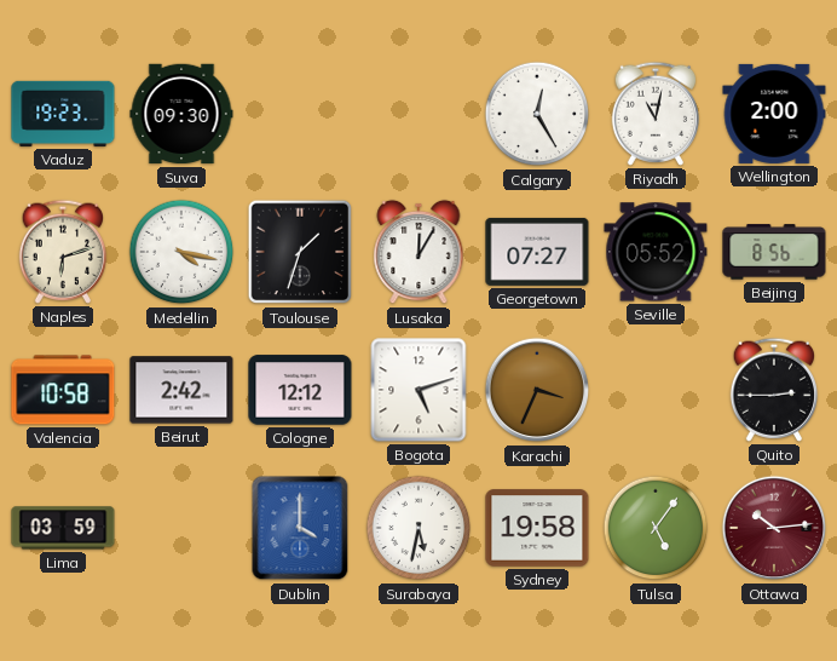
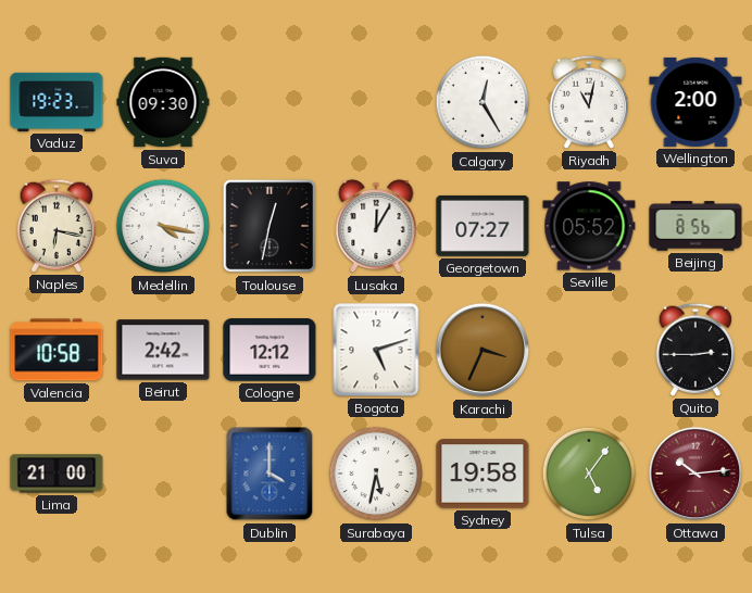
Naples: 6:12 -> 6:17
Toulouse: 1:33 -> 12:32
Lima: 03:59 -> 21:00
